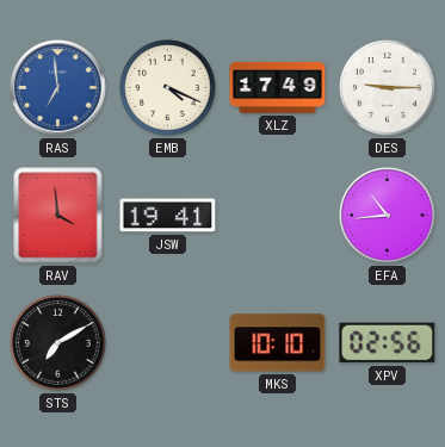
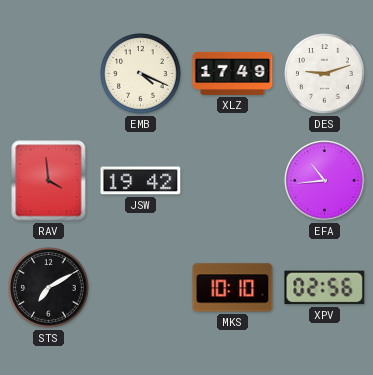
RAS: 6:59 -> none
DES: 9:15 -> 9:12
JSW: 19:41 -> 19:42
